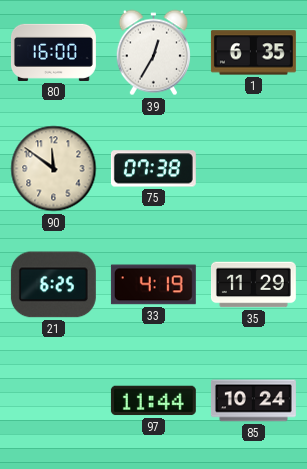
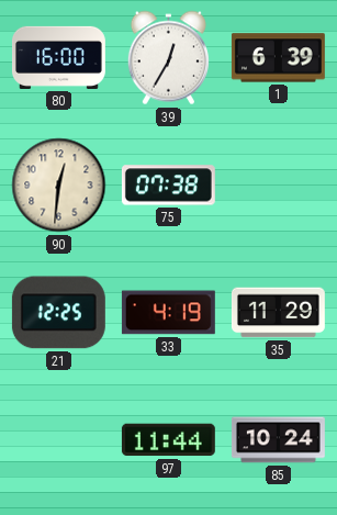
1: 6:35 -> 6:39
90: 11:51 -> 12:31
21: 6:25 -> 12:25
